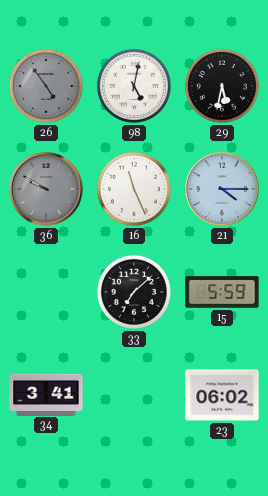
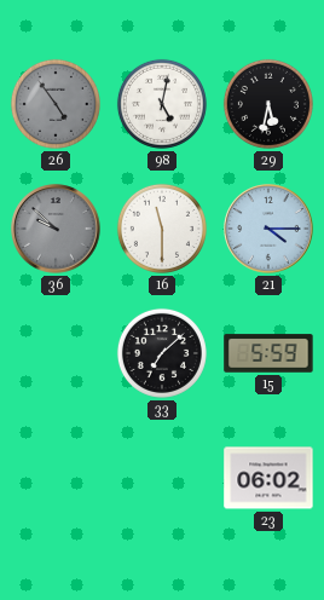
36: 9:50 -> 9:52
16: 11:26 -> 11:30
34: 3:41 -> none
